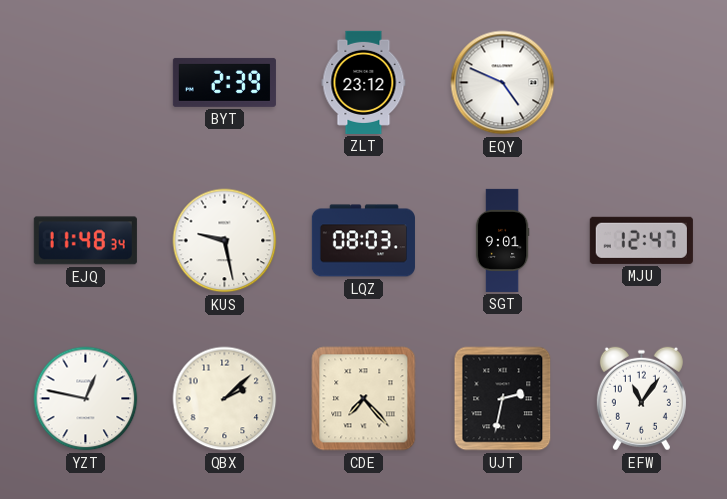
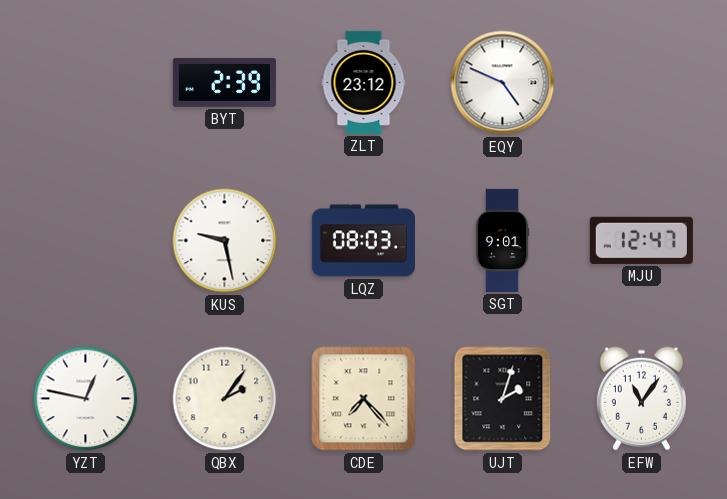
EJQ: 11:48 -> none
QBX: 2:08 -> 2:06
UJT: 2:32 -> 2:03
